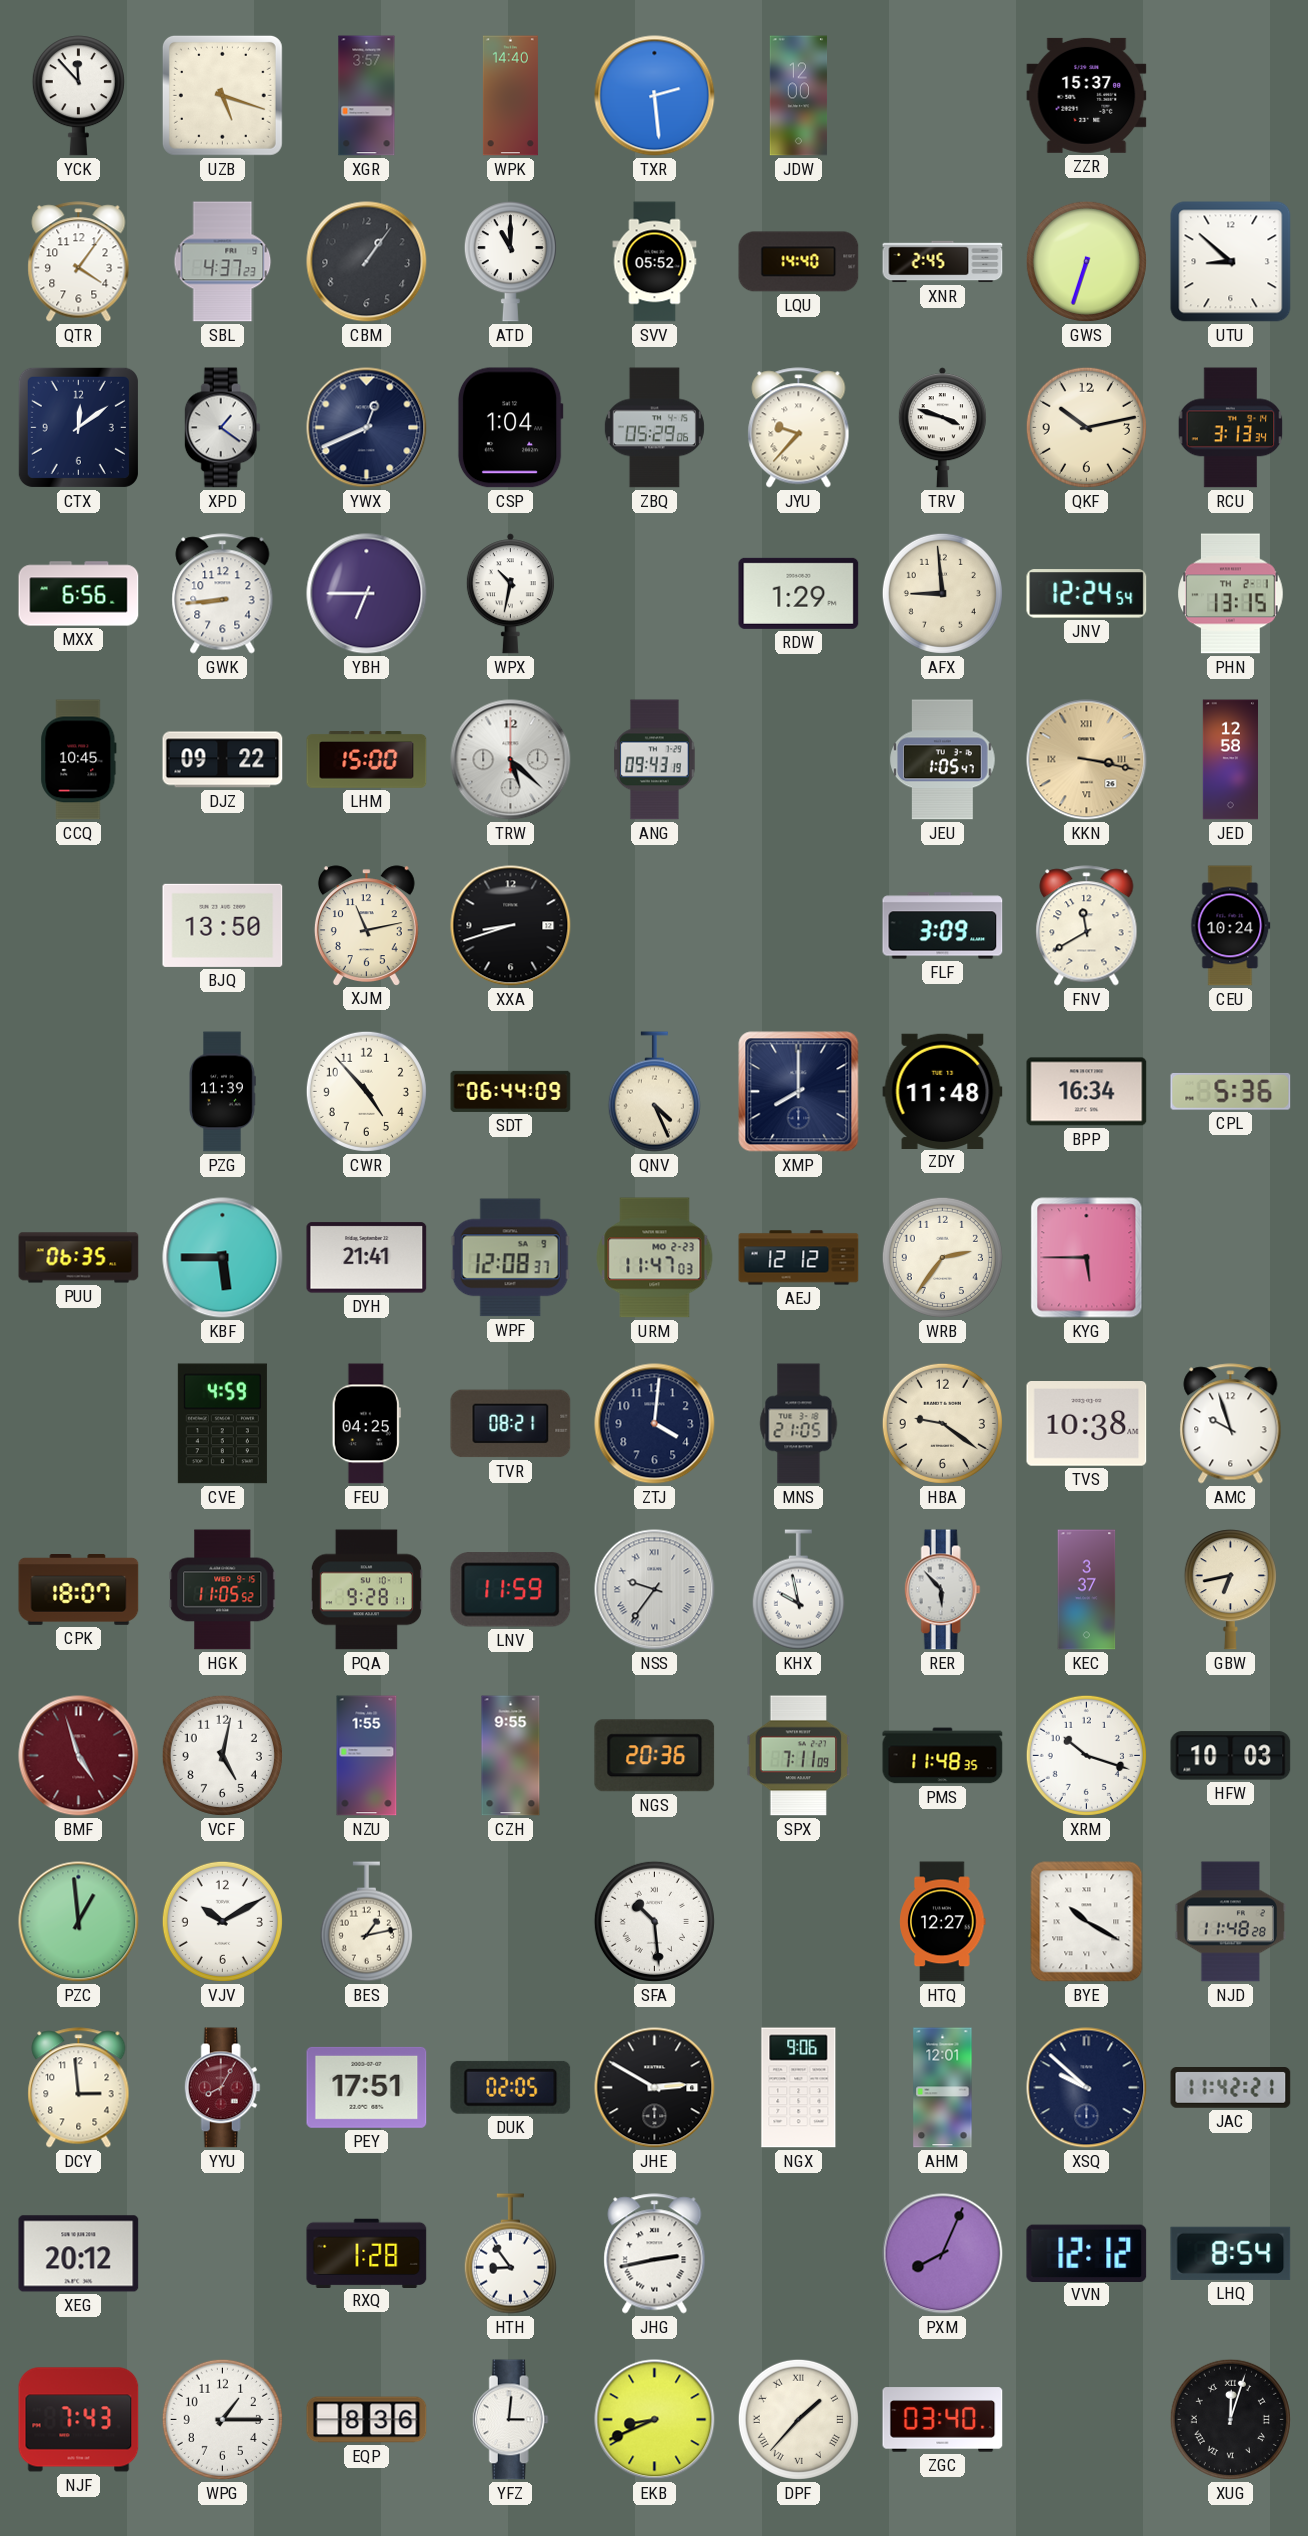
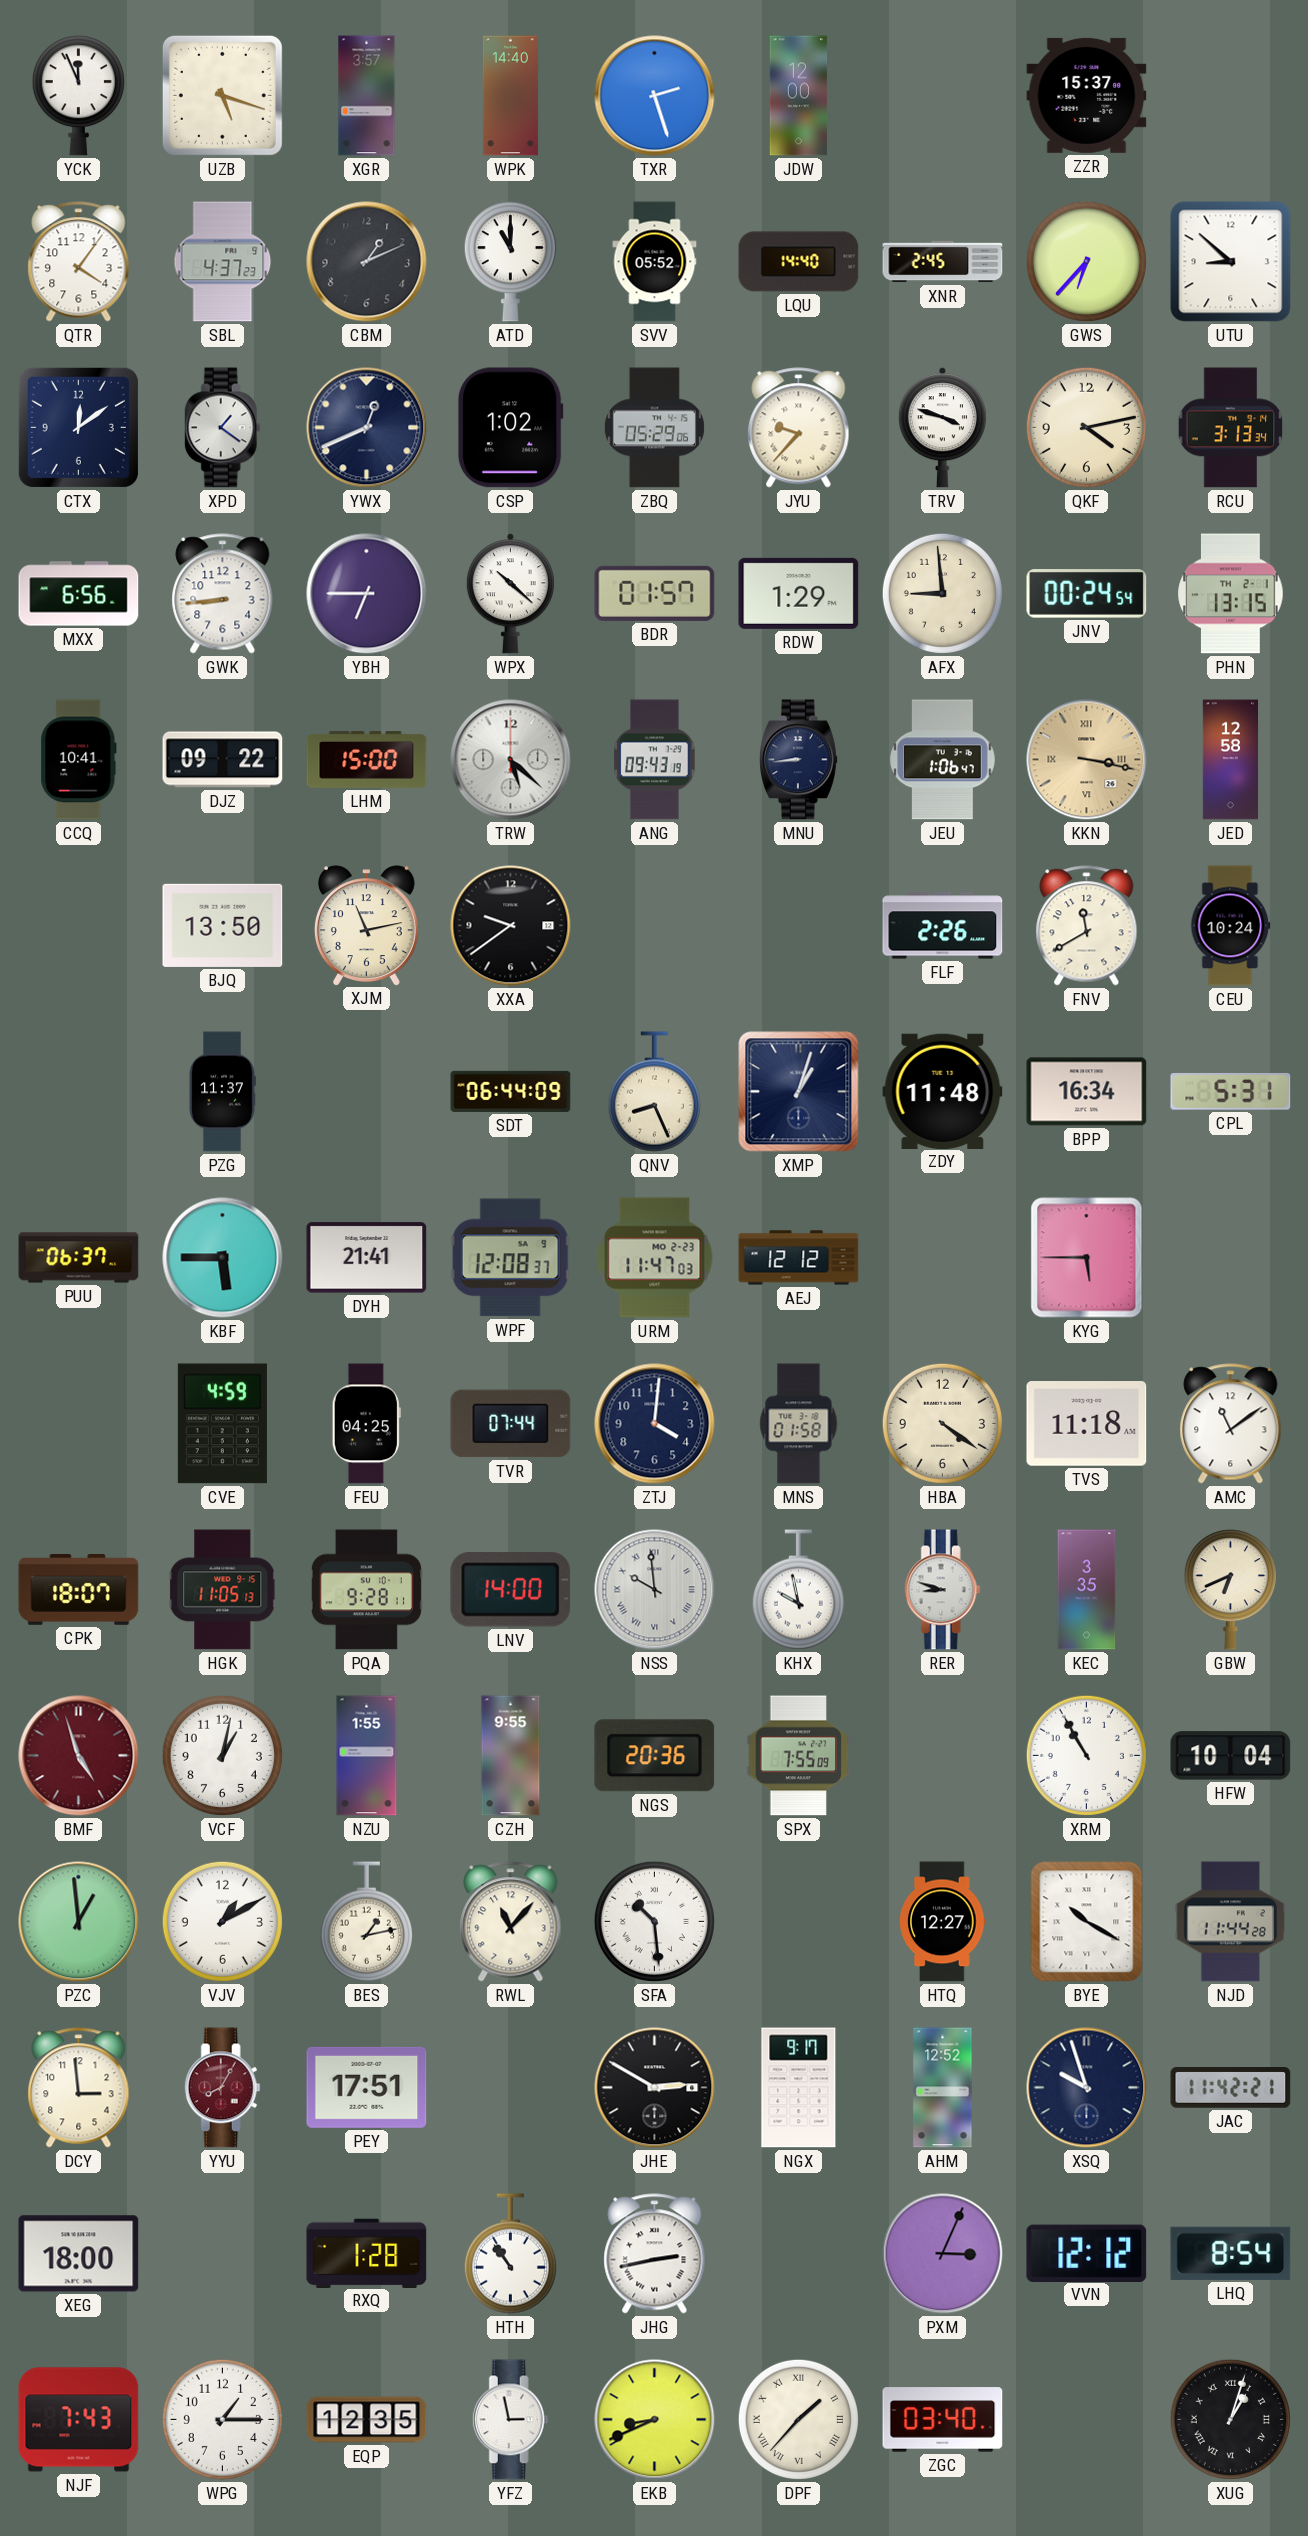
YCK: 11:53 -> 11:56
TXR: 2:29 -> 2:27
CBM: 1:06 -> 1:11
GWS: 6:33 -> 6:37
CSP: 1:04 -> 1:02
QKF: 10:13 -> 4:13
WPX: 10:32 -> 10:22
BDR: none -> 01:57
JNV: 12:24 -> 00:24
CCQ: 10:45 -> 10:41
MNU: none -> 8:44
JEU: 1:05 -> 1:06
XXA: 8:42 -> 9:39
FLF: 3:09 -> 2:26
PZG: 11:39 -> 11:37
CWR: 4:53 -> none
QNV: 4:26 -> 8:26
XMP: 8:00 -> 1:03
CPL: 5:36 -> 5:31
PUU: 06:35 -> 06:37
WRB: 2:36 -> none
TVR: 08:21 -> 07:44
MNS: 21:05 -> 01:58
HBA: 9:21 -> 4:21
TVS: 10:38 -> 11:18
AMC: 9:57 -> 11:09
HGK: 11:05:52 -> 11:05:13
LNV: 11:59 -> 14:00
NSS: 9:36 -> 9:59
RER: 5:53 -> 8:48
KEC: 3:37 -> 3:35
GBW: 6:43 -> 6:41
VCF: 5:02 -> 1:02
SPX: 7:11 -> 7:55
PMS: 11:48 -> none
XRM: 10:18 -> 10:55
HFW: 10:03 -> 10:04
VJV: 10:10 -> 1:10
RWL: none -> 11:07
NJD: 11:48 -> 11:44
DUK: 02:05 -> none
NGX: 9:06 -> 9:17
AHM: 12:01 -> 12:52
XSQ: 9:52 -> 9:57
XEG: 20:12 -> 18:00
HTH: 8:54 -> 10:54
PXM: 8:04 -> 3:04
EQP: 8:36 -> 12:35
YFZ: 3:01 -> 2:58
XUG: 12:03 -> 1:03
